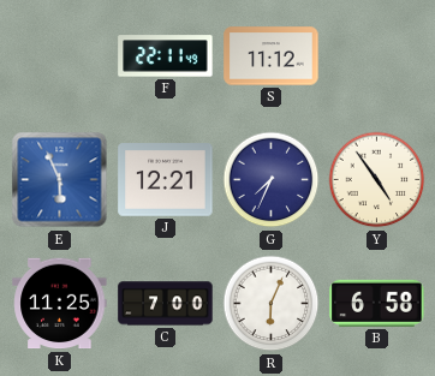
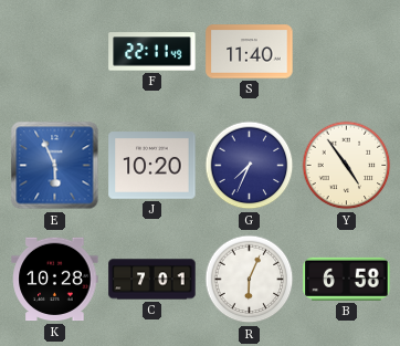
S: 11:12 -> 11:40
J: 12:21 -> 10:20
K: 11:25 -> 10:28
C: 7:00 -> 7:01
